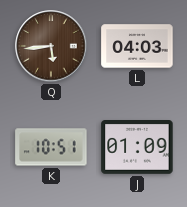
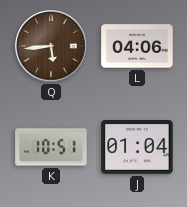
L: 04:03 -> 04:06
J: 01:09 -> 01:04
